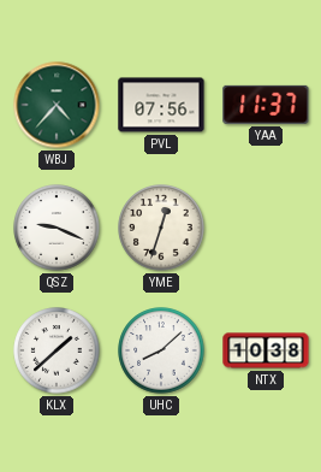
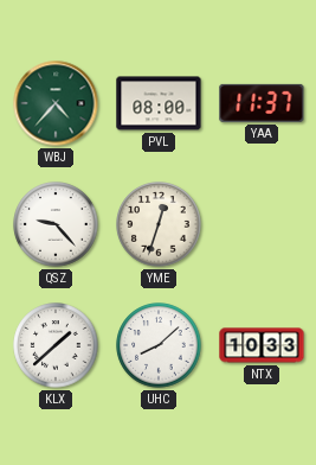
PVL: 07:56 -> 08:00
QSZ: 9:19 -> 9:23
NTX: 10:38 -> 10:33
